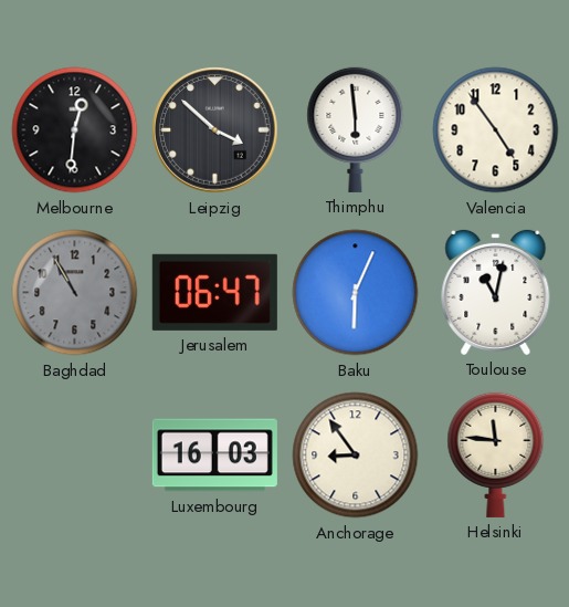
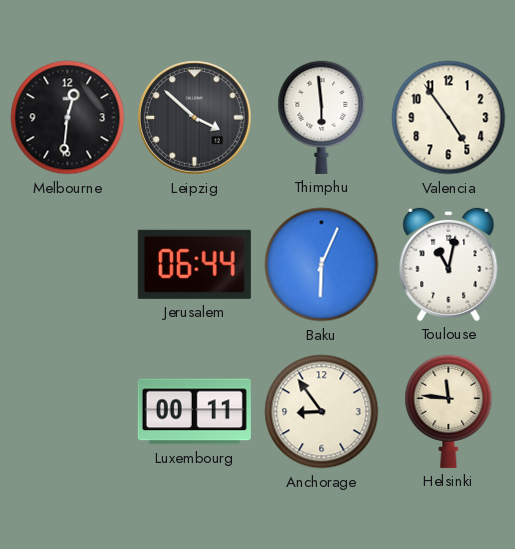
Baghdad: 10:55 -> none
Jerusalem: 06:47 -> 06:44
Luxembourg: 16:03 -> 00:11
